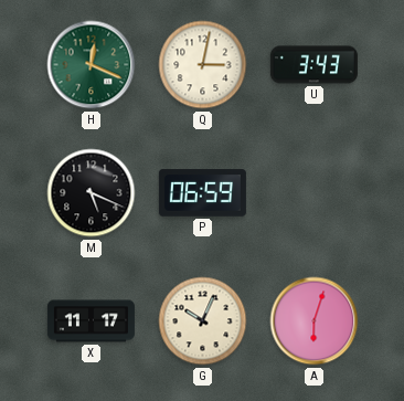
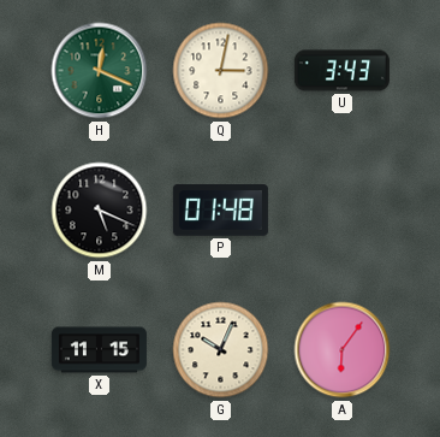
P: 06:59 -> 01:48
X: 11:17 -> 11:15
A: 6:03 -> 6:06
